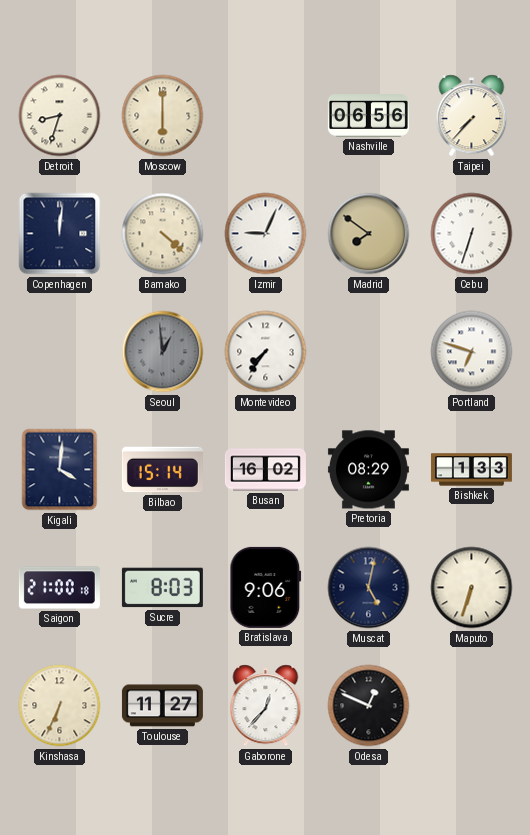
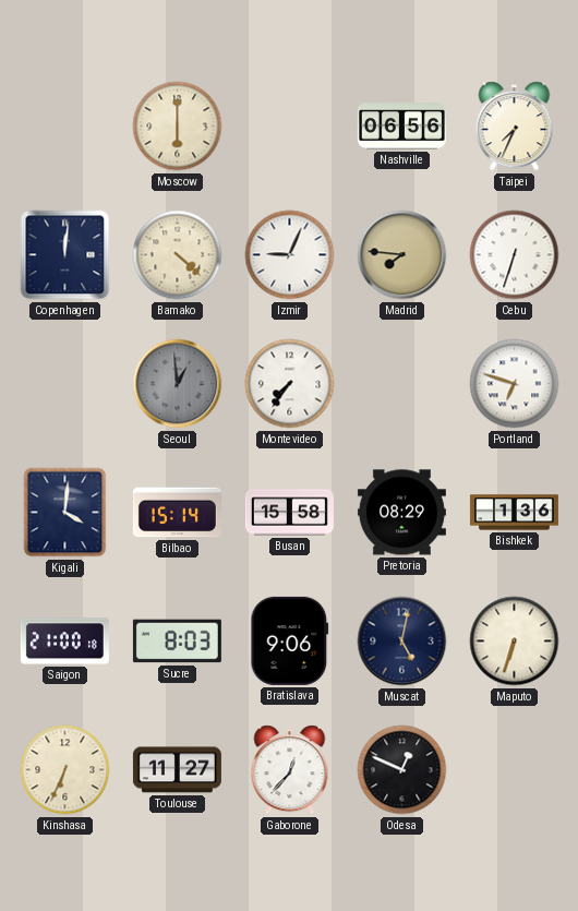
Detroit: 8:33 -> none
Taipei: 7:37 -> 7:34
Madrid: 7:51 -> 7:46
Busan: 16:02 -> 15:58
Bishkek: 1:33 -> 1:36
